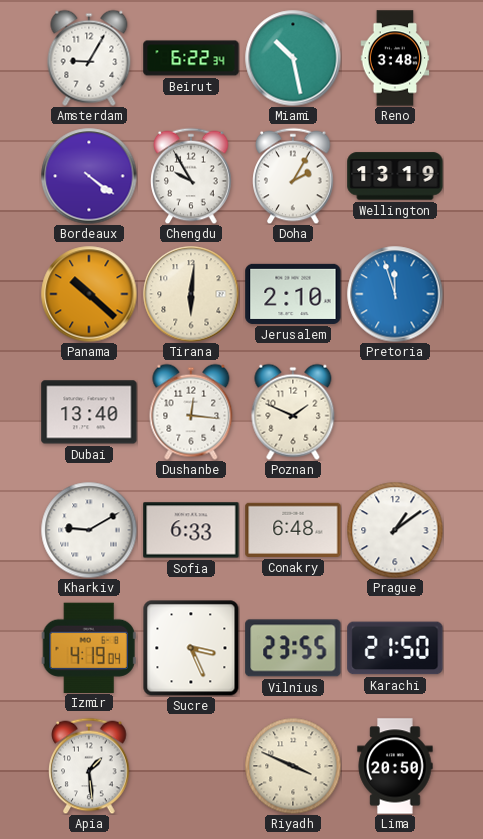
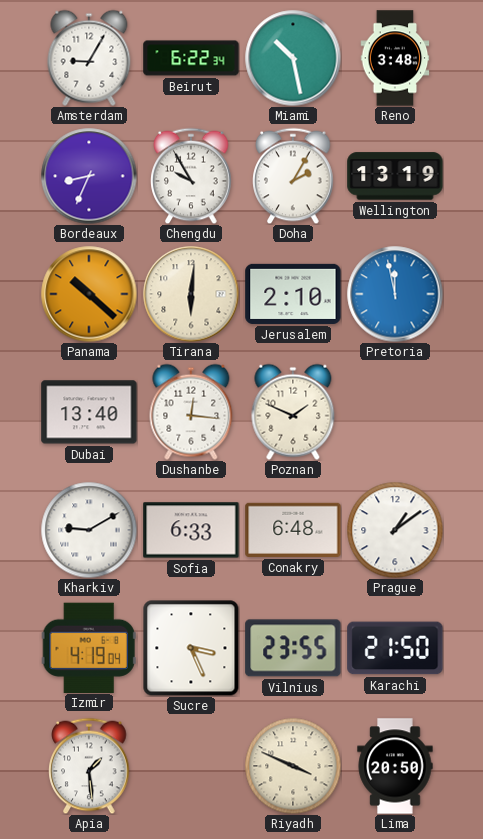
Bordeaux: 4:21 -> 8:34
Pretoria: 11:57 -> 11:58
